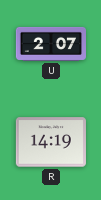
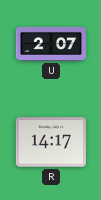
R: 14:19 -> 14:17
